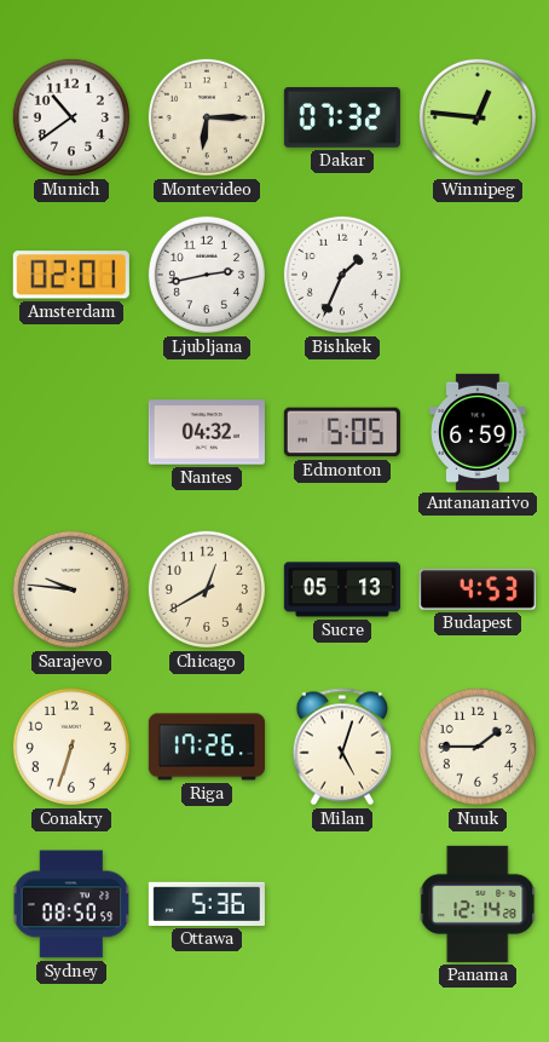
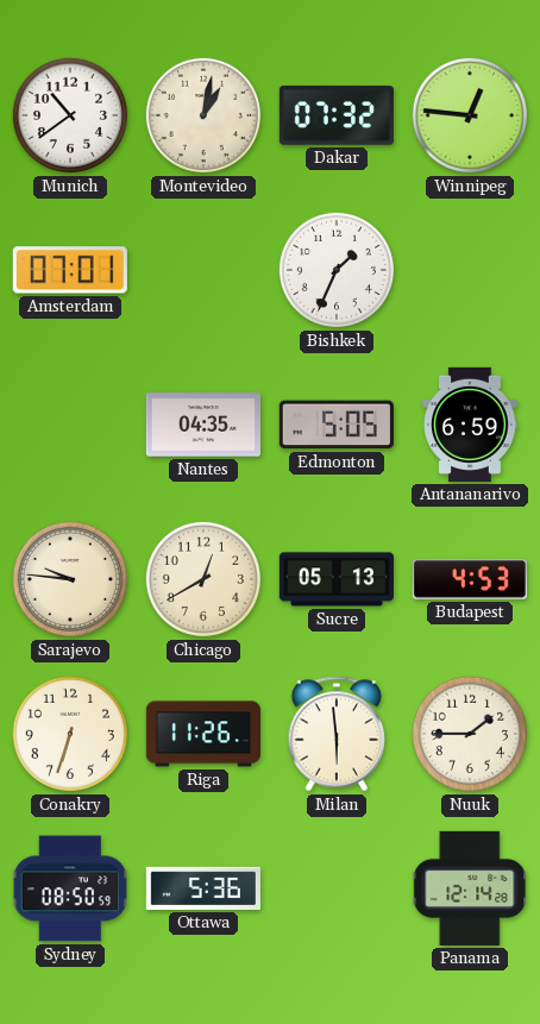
Montevideo: 6:15 -> 1:02
Amsterdam: 02:01 -> 07:01
Ljubljana: 2:43 -> none
Nantes: 04:32 -> 04:35
Riga: 17:26 -> 11:26
Milan: 5:03 -> 5:59
